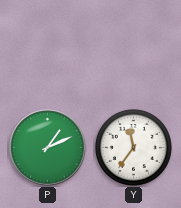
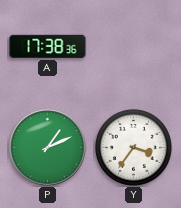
A: none -> 17:38
Y: 11:36 -> 3:36
